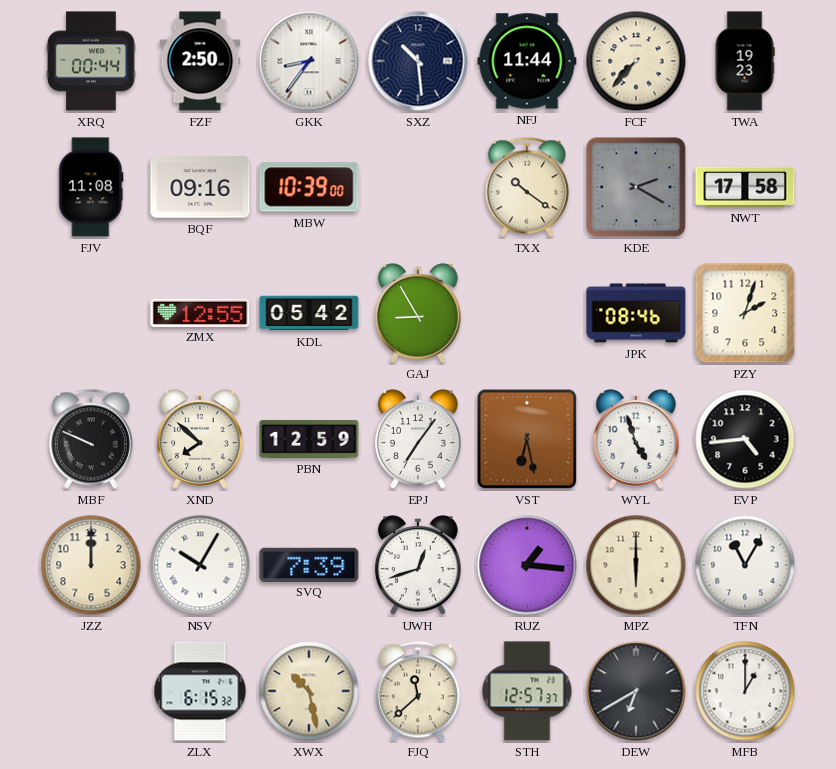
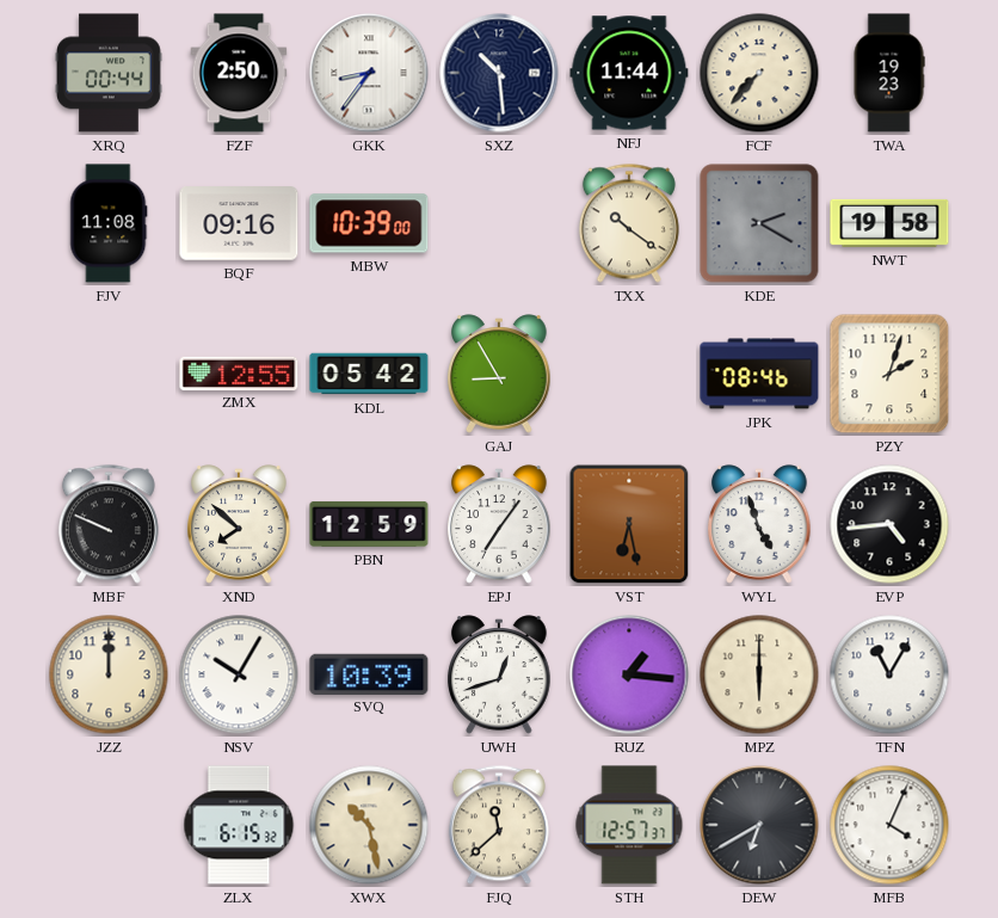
NWT: 17:58 -> 19:58
SVQ: 7:39 -> 10:39
MFB: 1:00 -> 4:04
